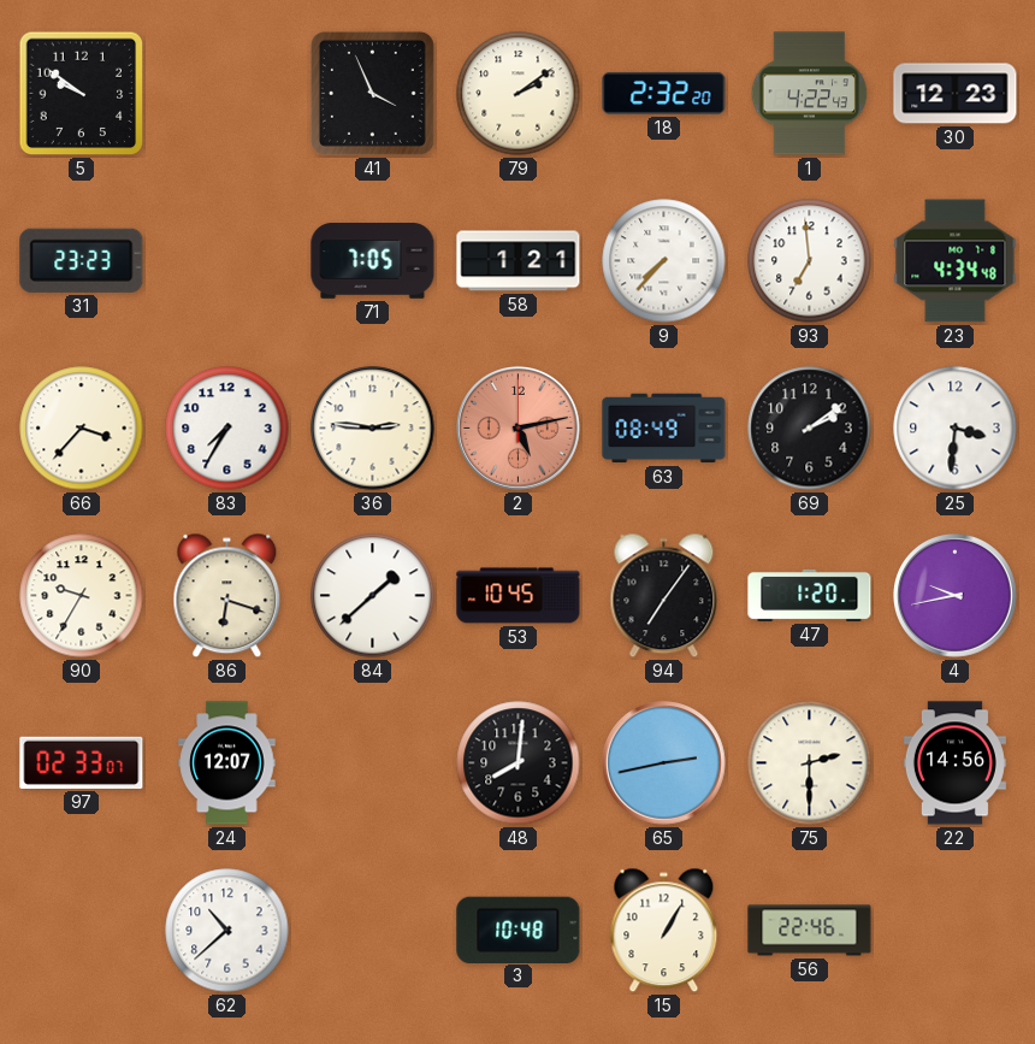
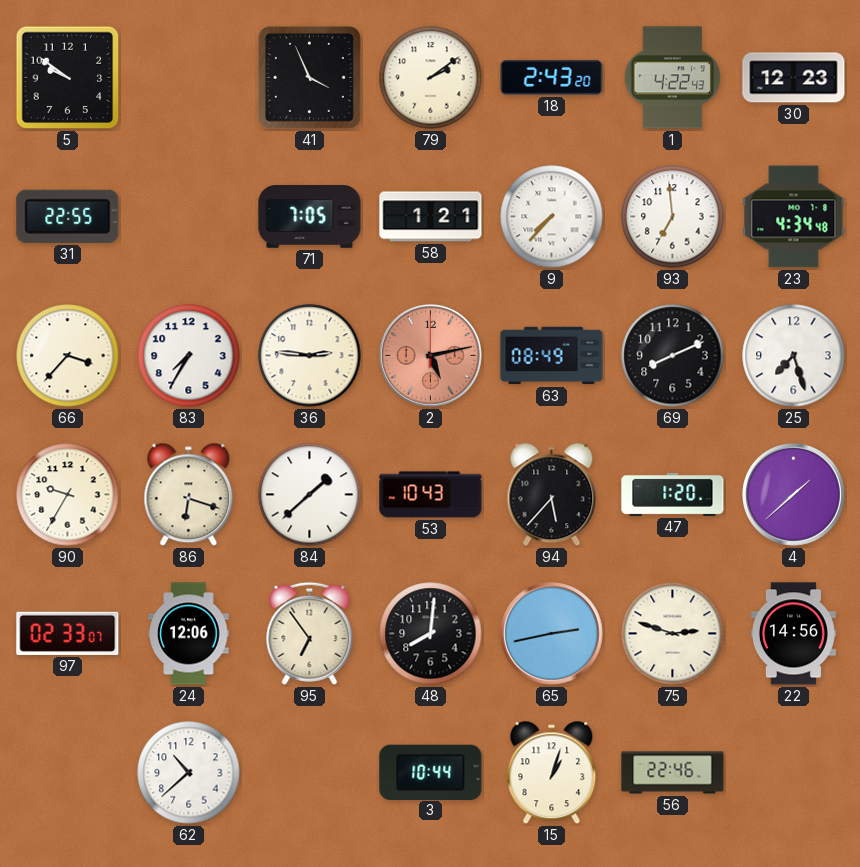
18: 2:32 -> 2:43
31: 23:23 -> 22:55
69: 2:09 -> 8:11
25: 3:31 -> 7:27
53: 10:45 -> 10:43
94: 7:06 -> 5:37
4: 9:43 -> 1:38
24: 12:07 -> 12:06
95: none -> 6:54
75: 2:30 -> 2:48
3: 10:48 -> 10:44
15: 1:05 -> 1:03
